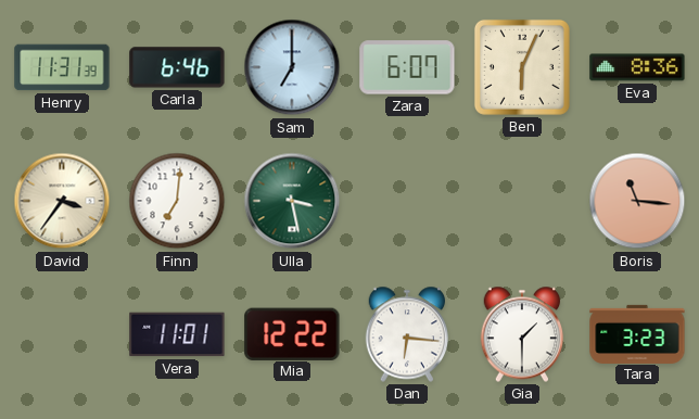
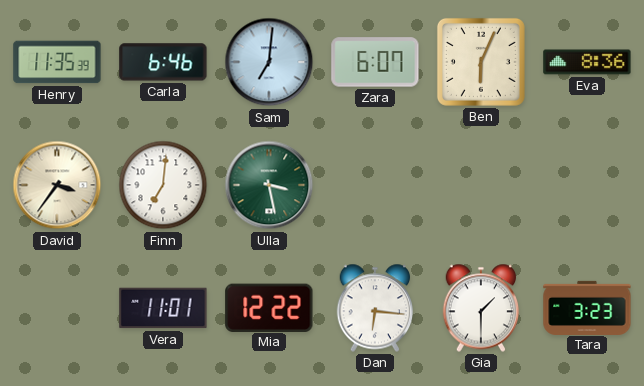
Henry: 11:31 -> 11:35
Sam: 7:00 -> 7:01
Boris: 11:16 -> none
